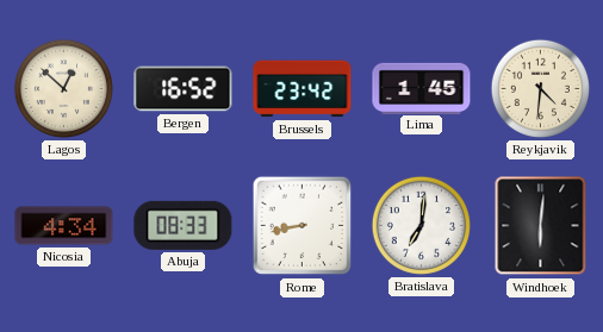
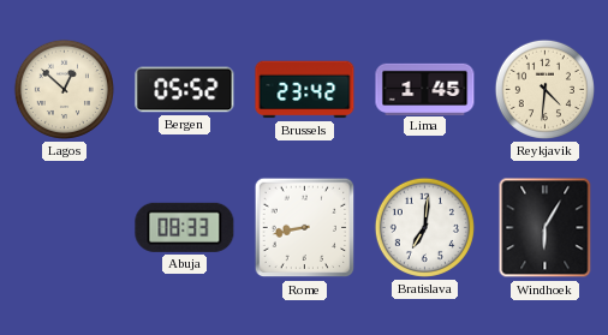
Bergen: 16:52 -> 05:52
Nicosia: 4:34 -> none
Windhoek: 6:01 -> 6:05
